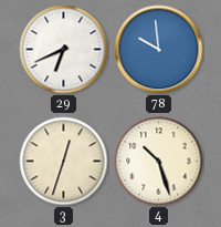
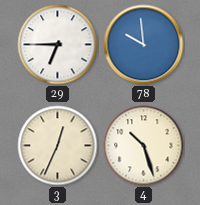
29: 6:41 -> 6:45
3: 12:33 -> 12:34
